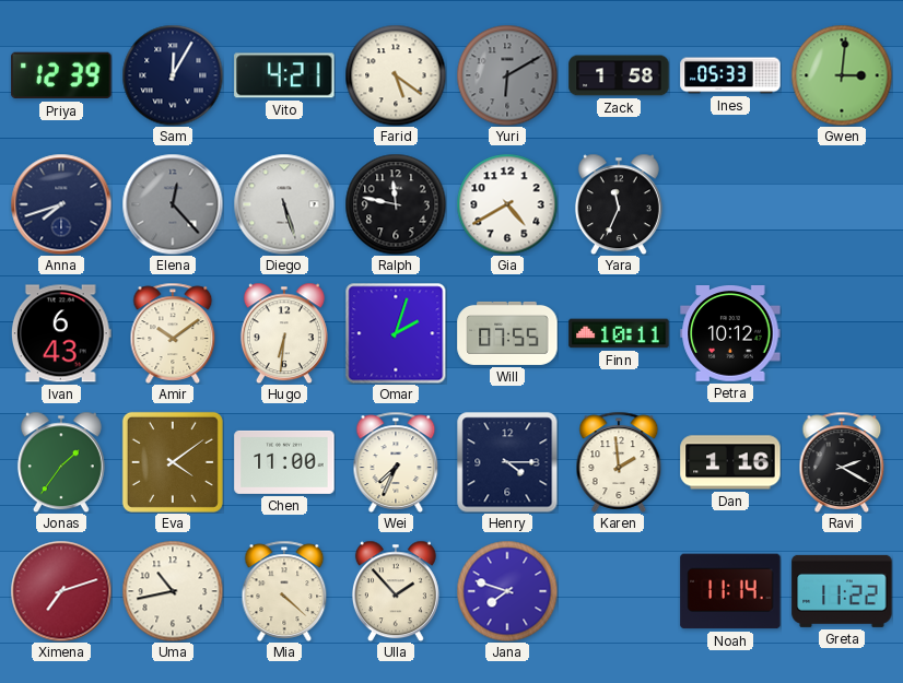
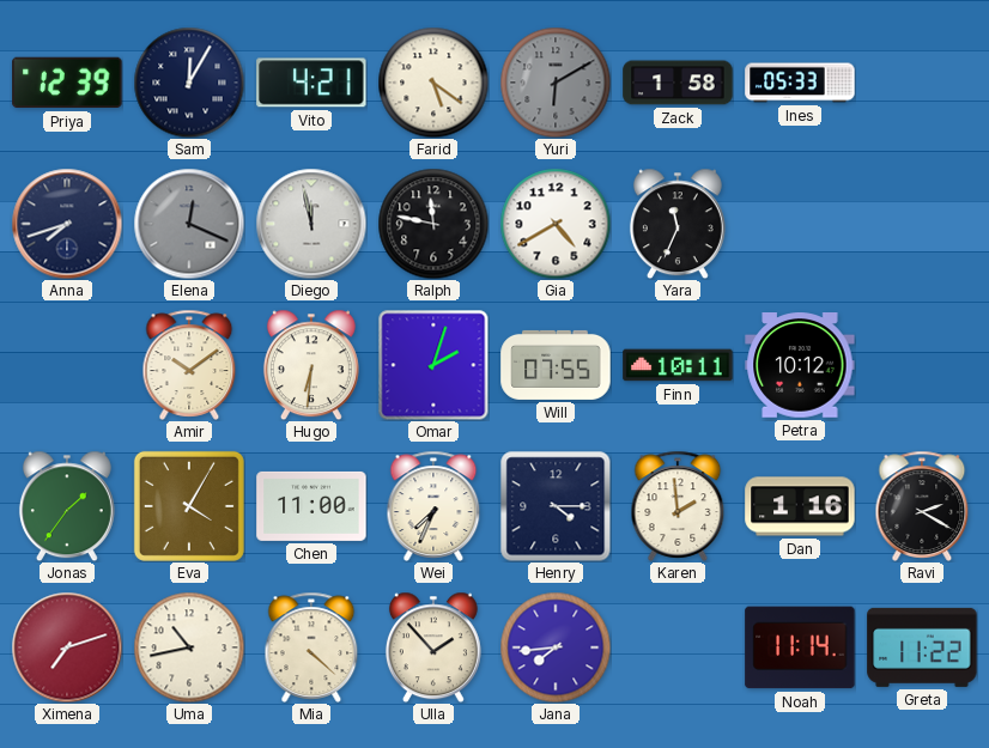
Gwen: 3:01 -> none
Elena: 12:23 -> 12:19
Diego: 5:27 -> 11:58
Ivan: 6:43 -> none
Eva: 4:09 -> 4:05
Jana: 7:48 -> 7:44
